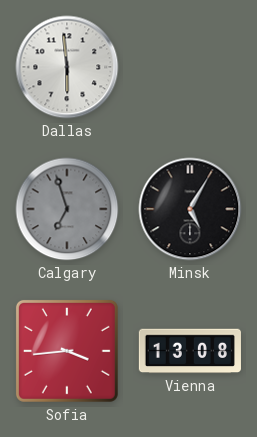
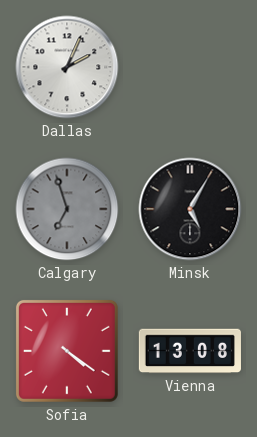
Dallas: 5:59 -> 2:04
Sofia: 3:44 -> 4:21
